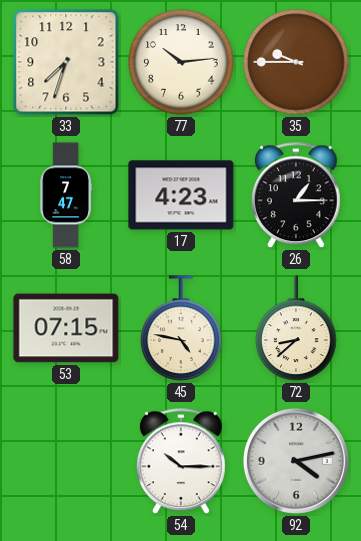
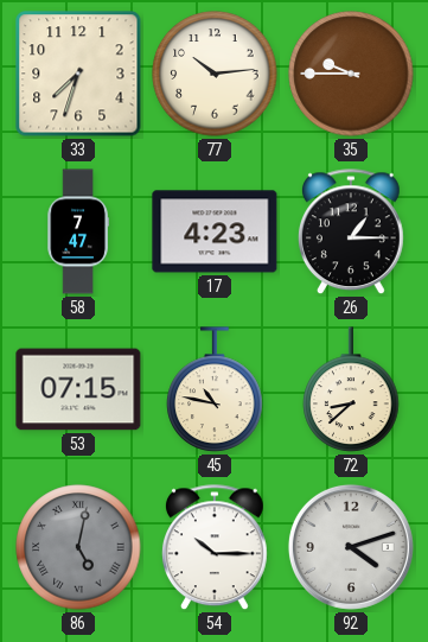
45: 4:47 -> 10:47
86: none -> 5:02
92: 4:13 -> 4:12
